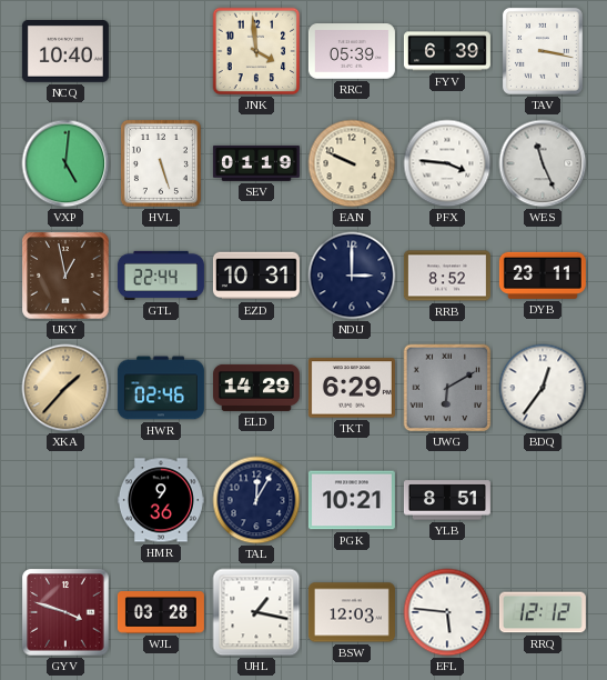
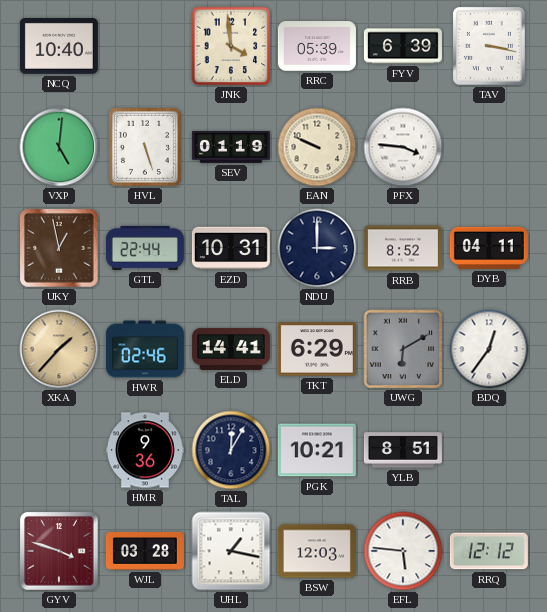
WES: 11:26 -> none
DYB: 23:11 -> 04:11
ELD: 14:29 -> 14:41
